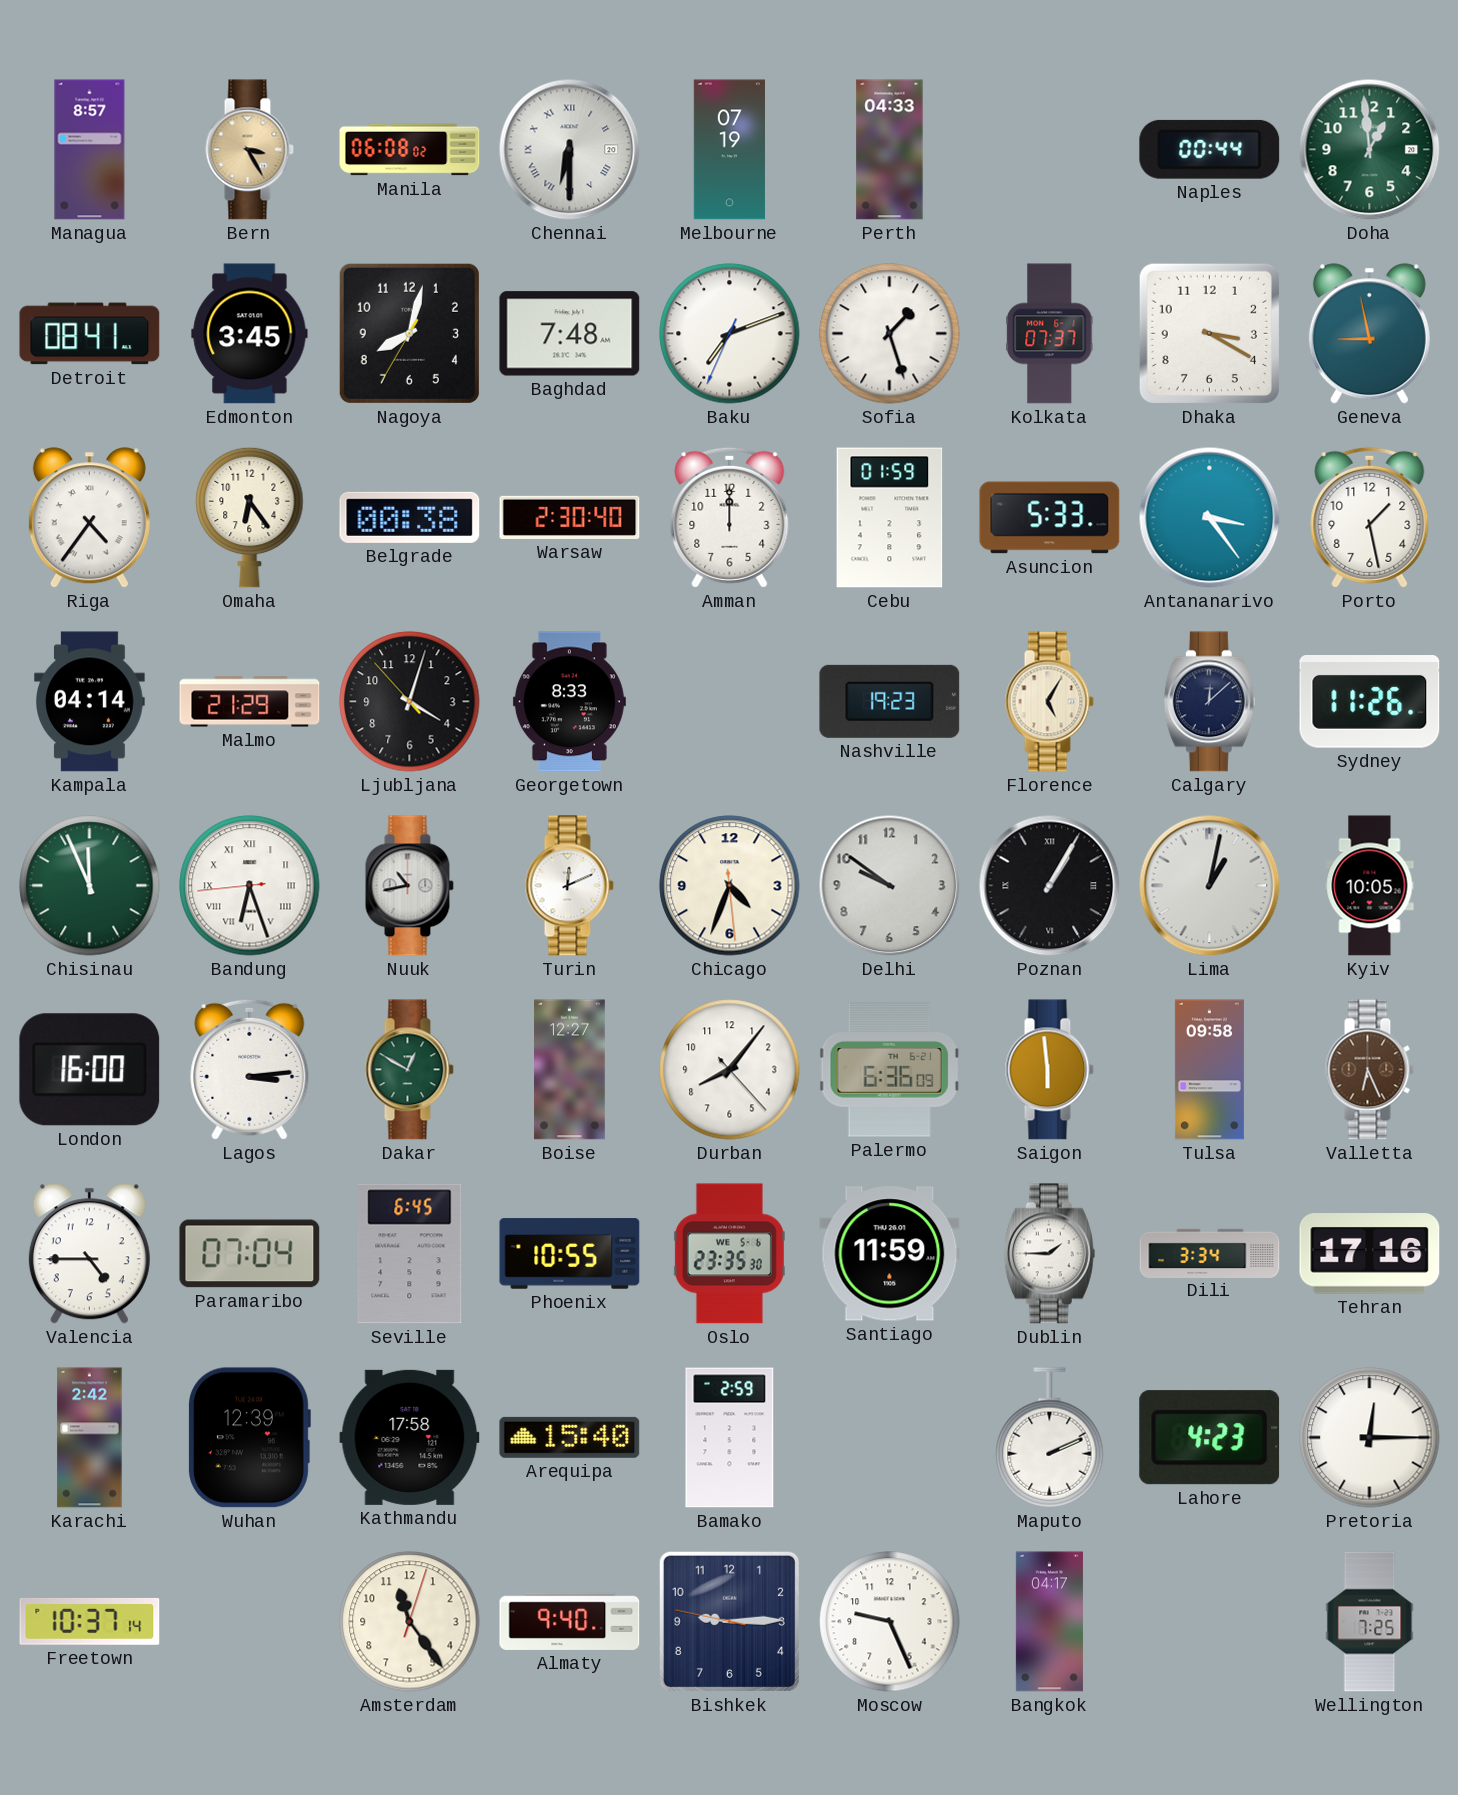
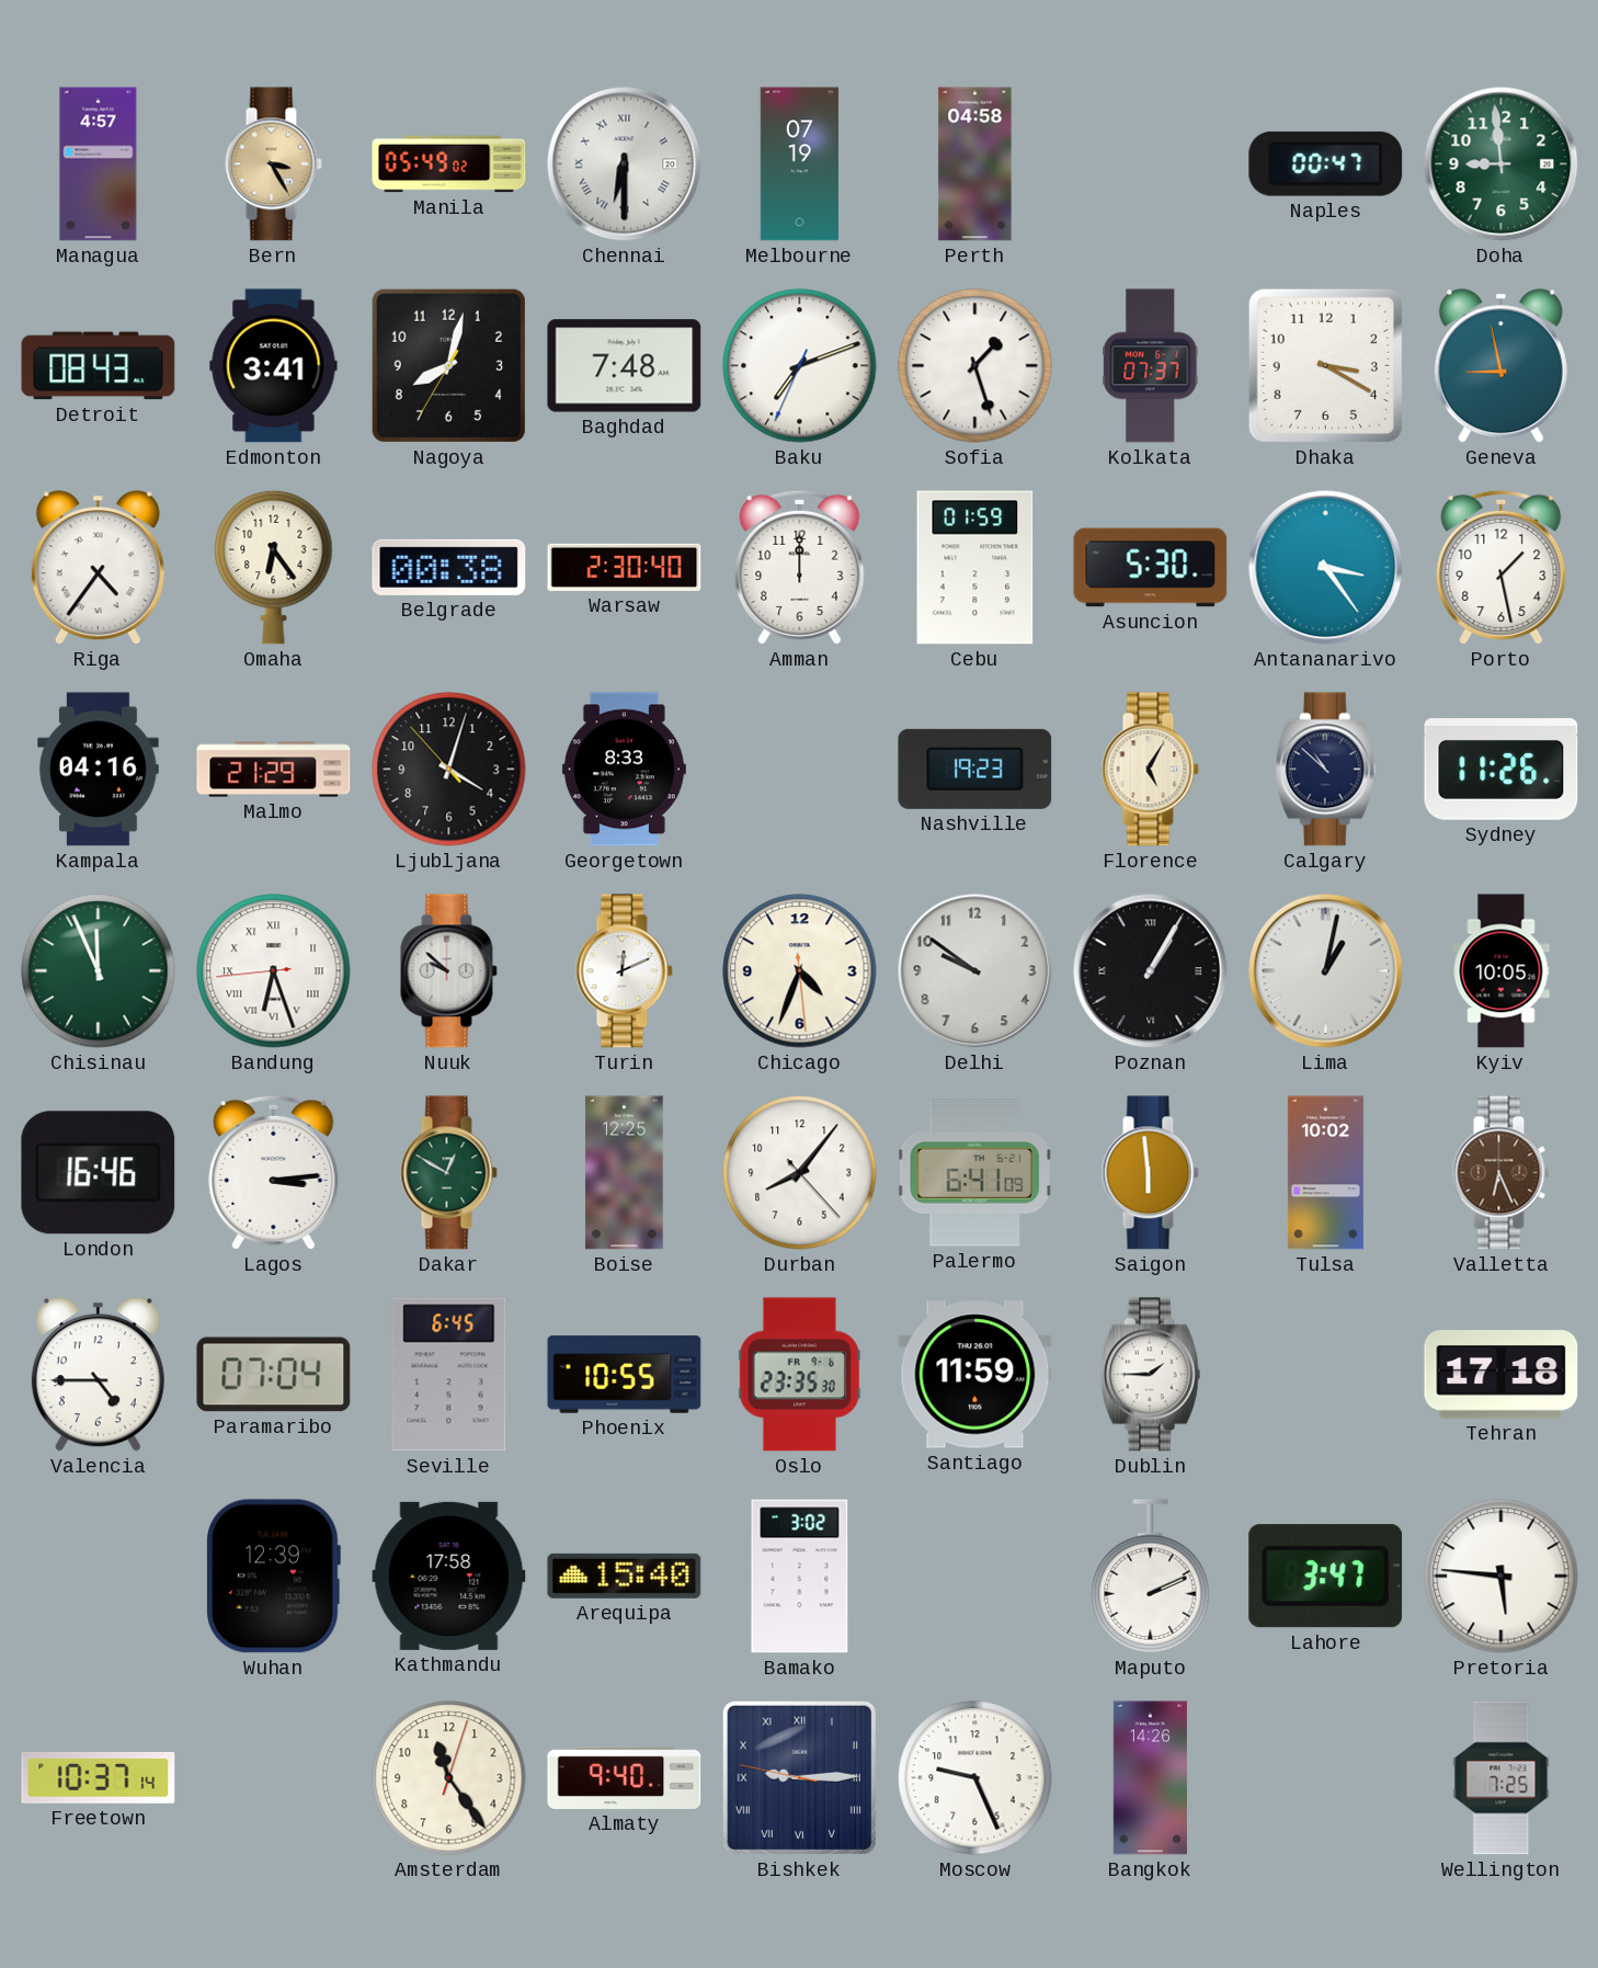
Managua: 8:57 -> 4:57
Manila: 06:08 -> 05:49
Perth: 04:33 -> 04:58
Naples: 00:44 -> 00:47
Doha: 12:59 -> 8:59
Detroit: 08:41 -> 08:43
Edmonton: 3:45 -> 3:41
Asuncion: 5:33 -> 5:30
Kampala: 04:14 -> 04:16
Calgary: 12:08 -> 10:52
Nuuk: 10:43 -> 9:52
London: 16:00 -> 16:46
Boise: 12:27 -> 12:25
Palermo: 6:36 -> 6:41
Tulsa: 09:58 -> 10:02
Oslo date: WE 5-6 -> FR 9-6
Dili: 3:34 -> none
Tehran: 17:16 -> 17:18
Karachi: 2:42 -> none
Bamako: 2:59 -> 3:02
Lahore: 4:23 -> 3:47
Pretoria: 12:15 -> 5:46
Bishkek numerals: Arabic -> Roman
Bangkok: 04:17 -> 14:26
